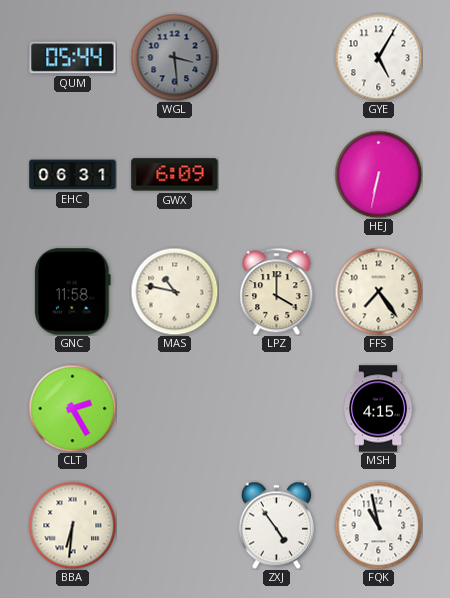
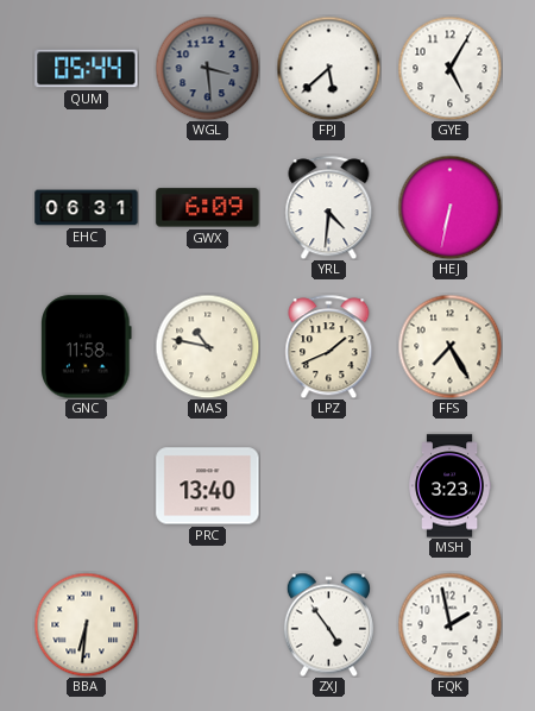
FPJ: none -> 5:38
YRL: none -> 4:31
LPZ: 4:00 -> 1:41
FFS: 7:24 -> 7:25
CLT: 2:25 -> none
PRC: none -> 13:40
MSH: 4:15 -> 3:23
FQK: 10:58 -> 1:58
